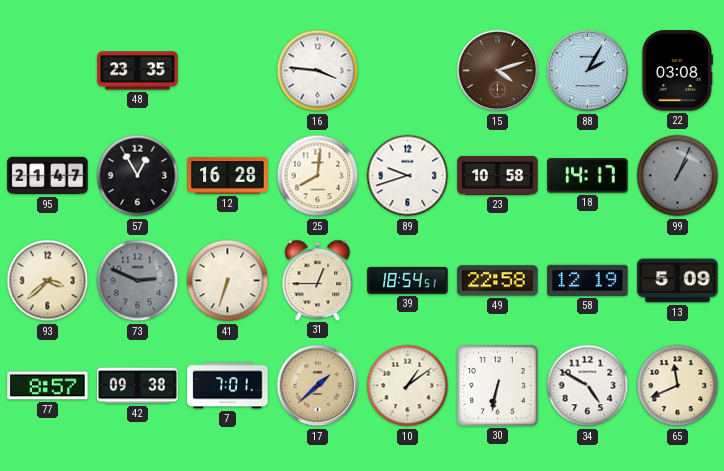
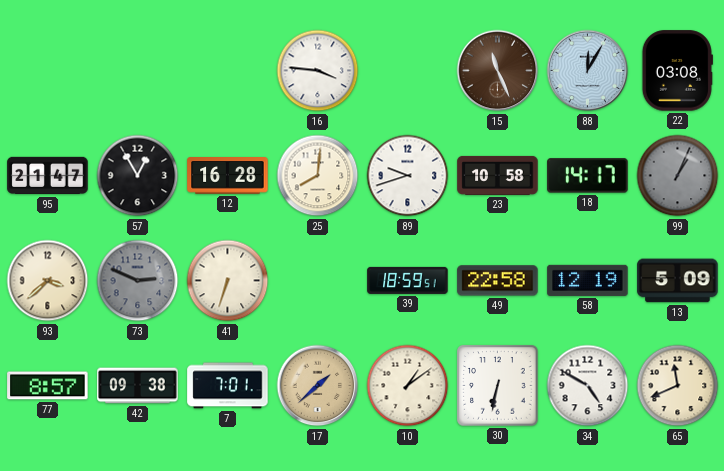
48: 23:35 -> none
15: 4:12 -> 11:26
88: 2:05 -> 12:05
31: 12:45 -> none
39: 18:54 -> 18:59
